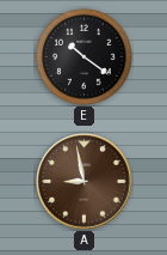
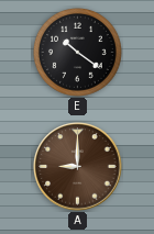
A: 8:58 -> 9:00
